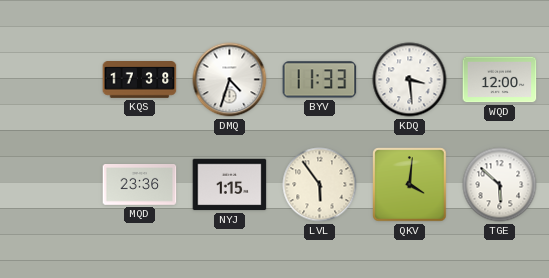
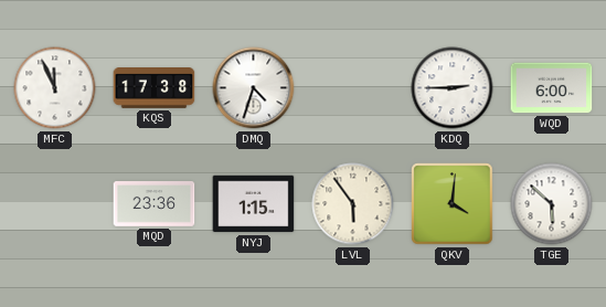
MFC: none -> 11:56
BYV: 11:33 -> none
KDQ: 3:29 -> 2:45
WQD: 12:00 -> 6:00
